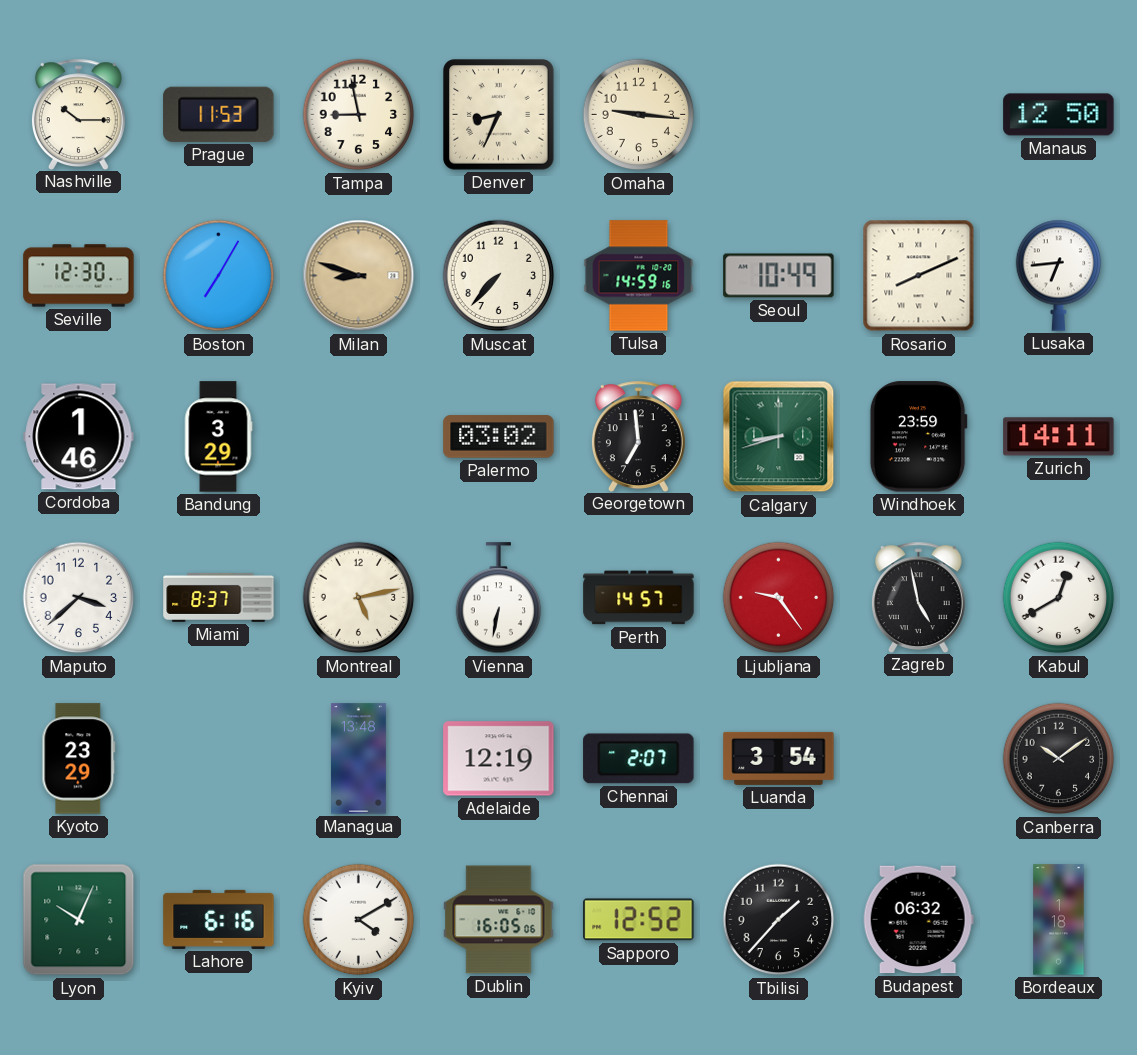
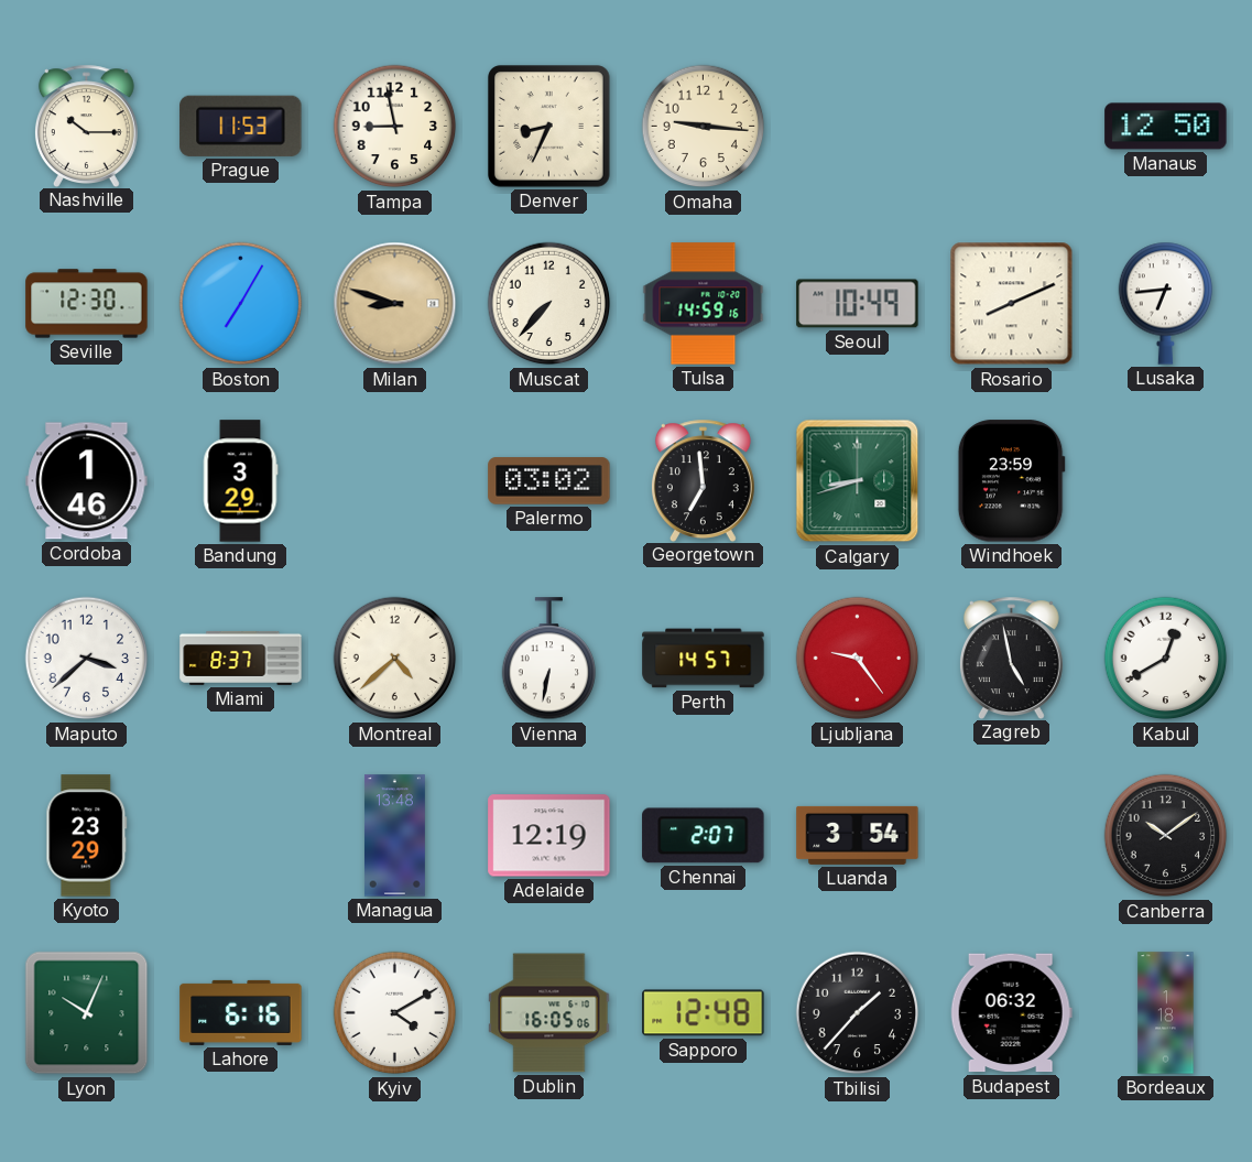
Zurich: 14:11 -> none
Montreal: 5:13 -> 4:38
Sapporo: 12:52 -> 12:48
